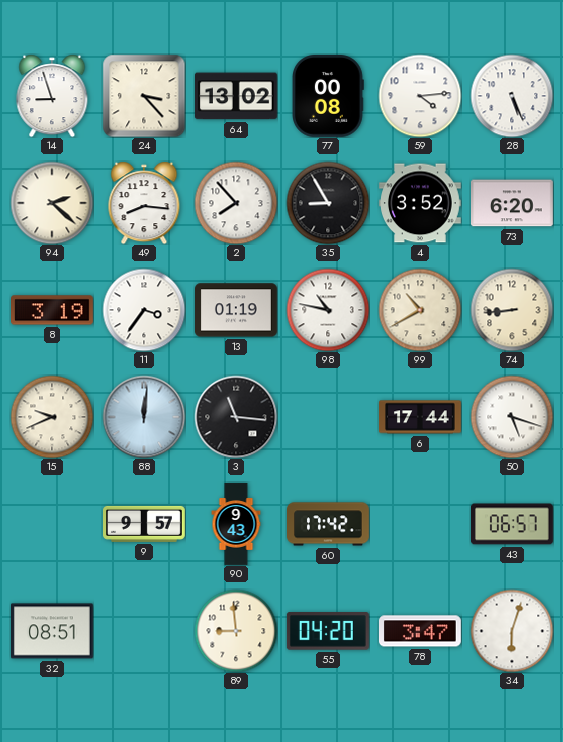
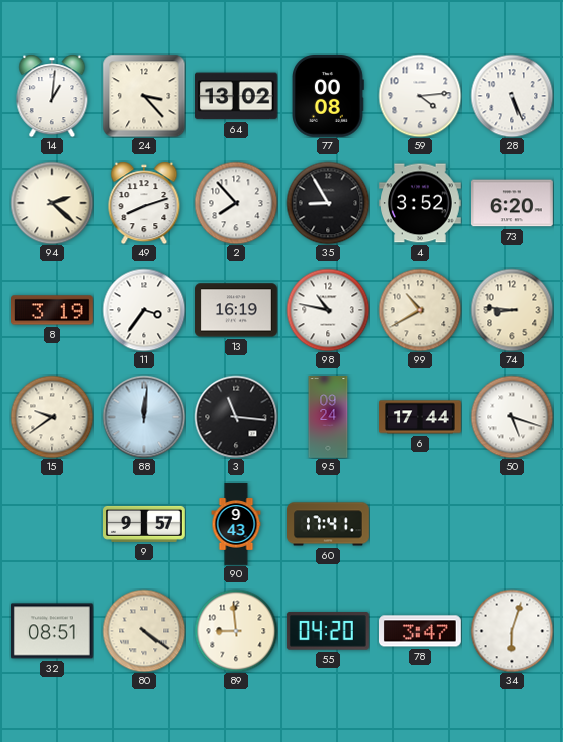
14: 8:57 -> 1:01
49: 8:16 -> 8:12
13: 01:19 -> 16:19
74: 8:44 -> 8:46
15: 9:41 -> 9:39
95: none -> 09:24
60: 17:42 -> 17:41
43: 06:57 -> none
80: none -> 4:21
